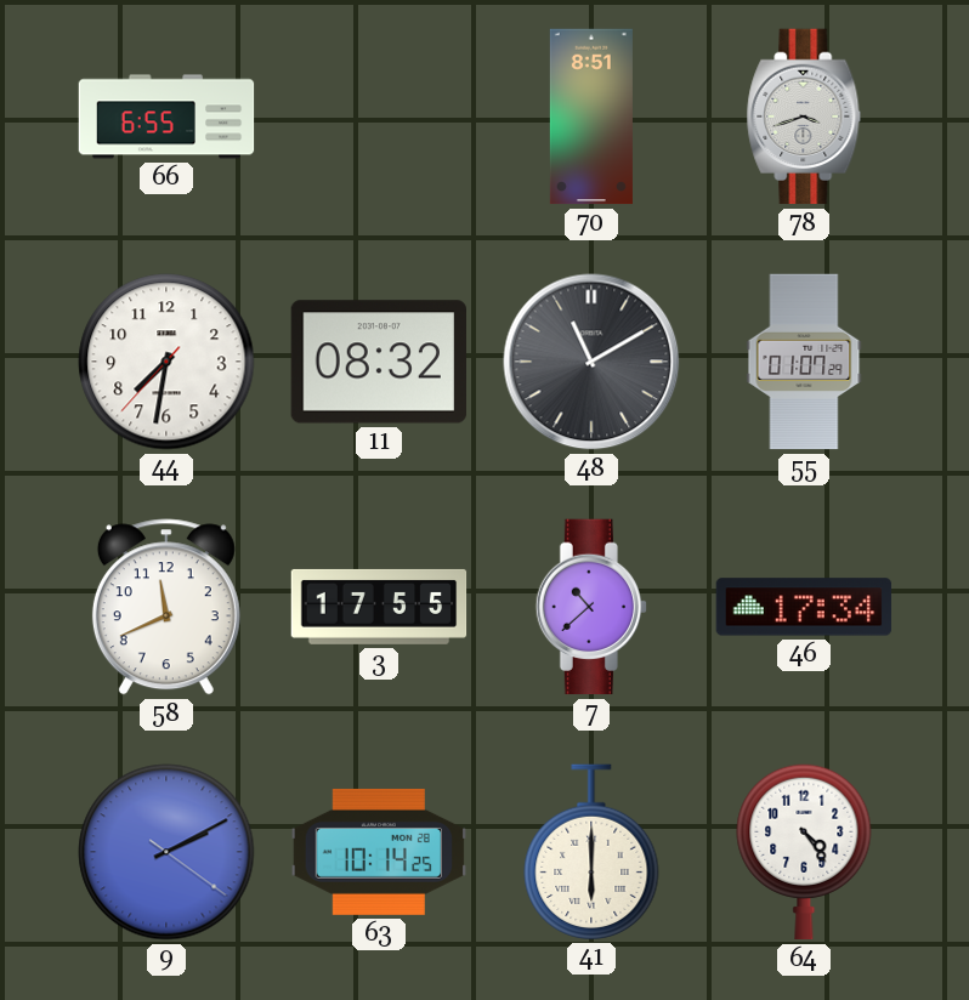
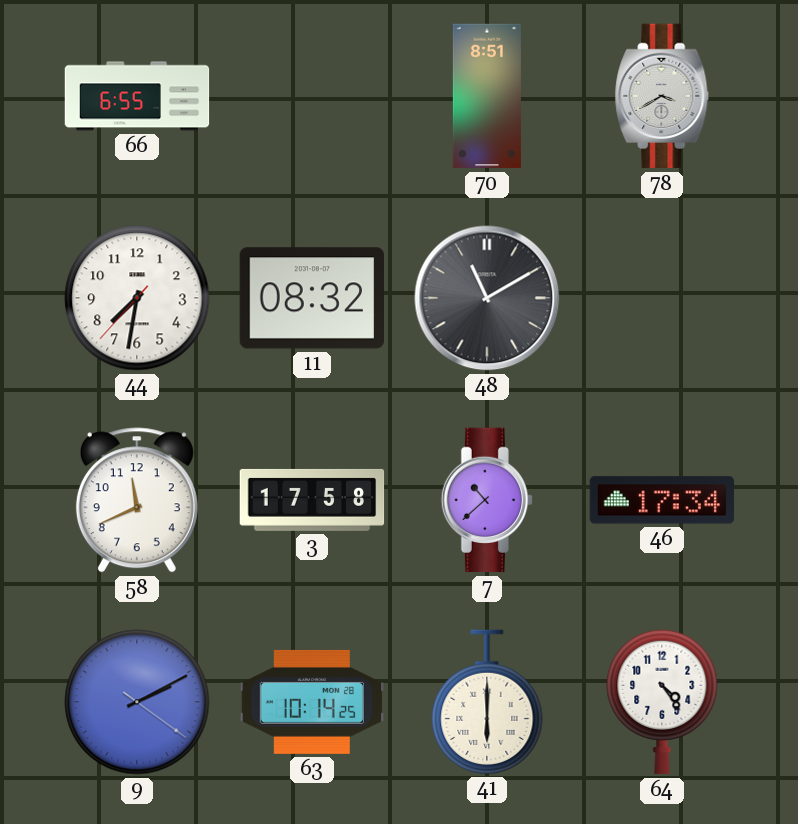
78: 3:42 -> 3:40
55: 01:07 -> none
3: 17:55 -> 17:58
